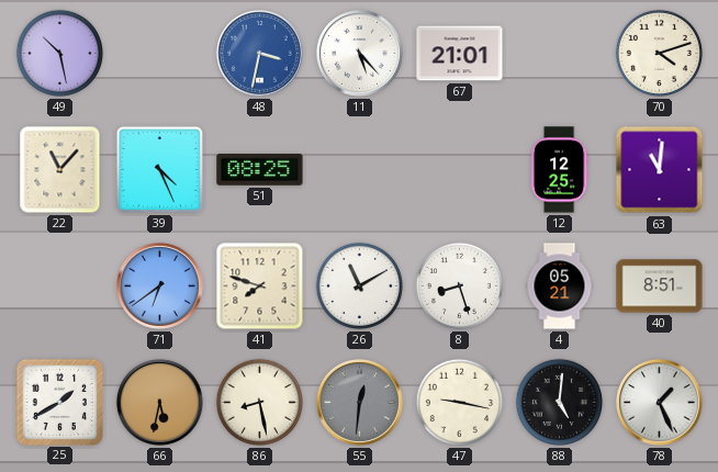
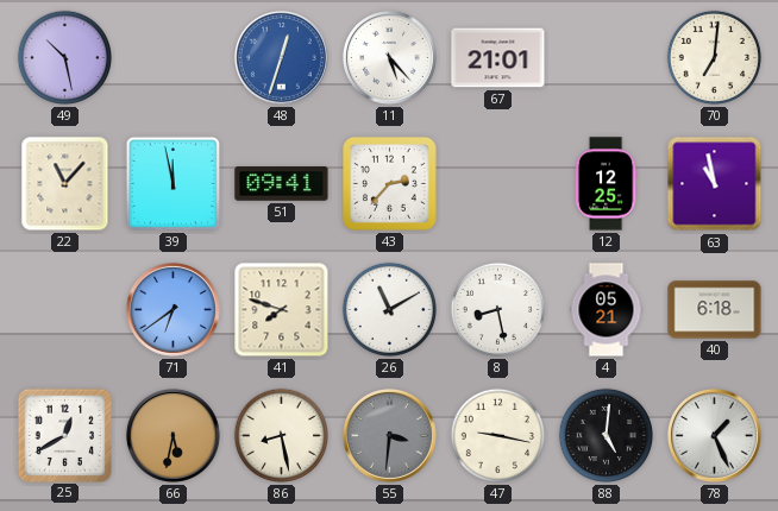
48: 3:32 -> 12:33
70: 4:12 -> 7:01
39: 4:26 -> 11:58
51: 08:25 -> 09:41
43: none -> 2:37
63: 11:01 -> 10:58
8: 8:27 -> 8:28
40: 8:51 -> 6:18
25: 1:40 -> 12:40
55: 12:31 -> 3:31
